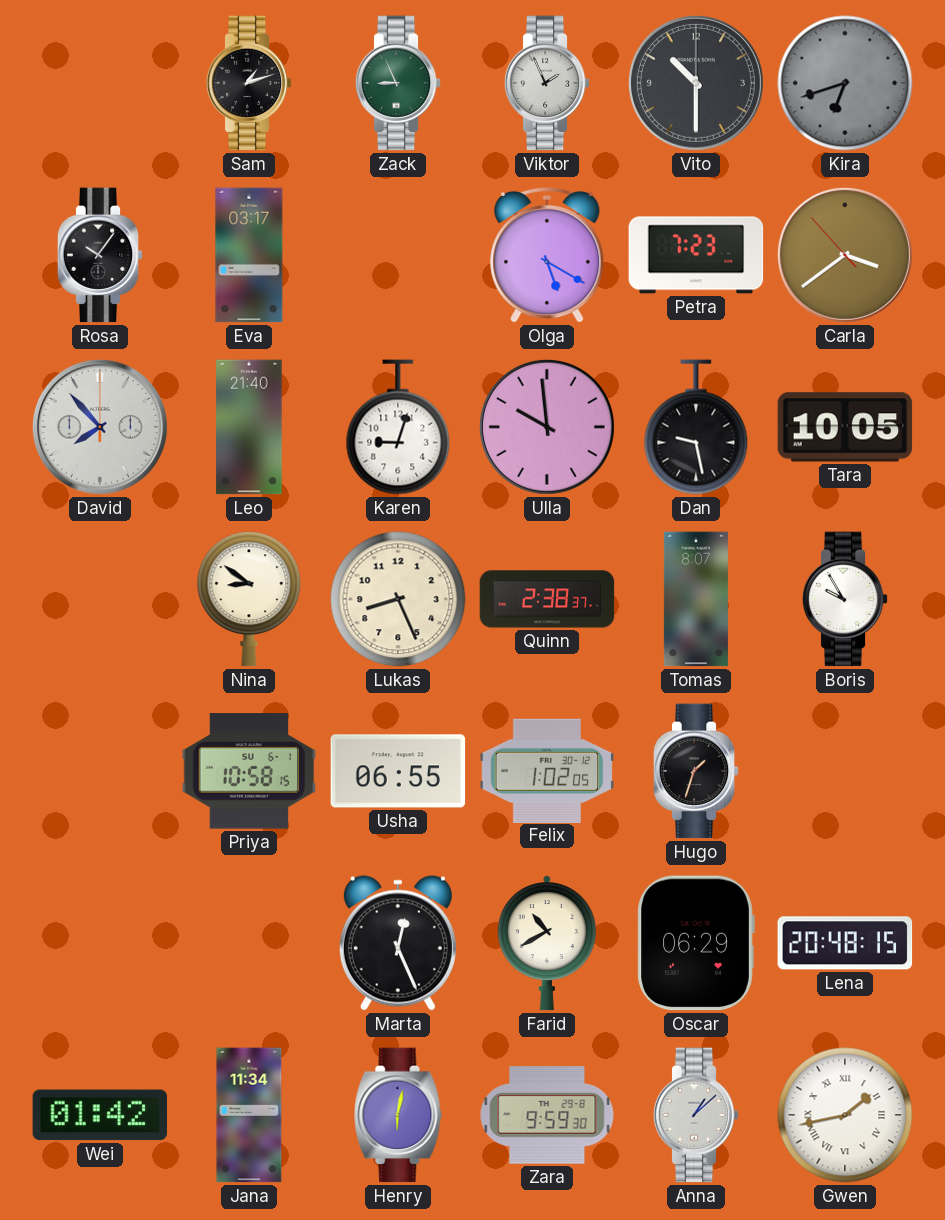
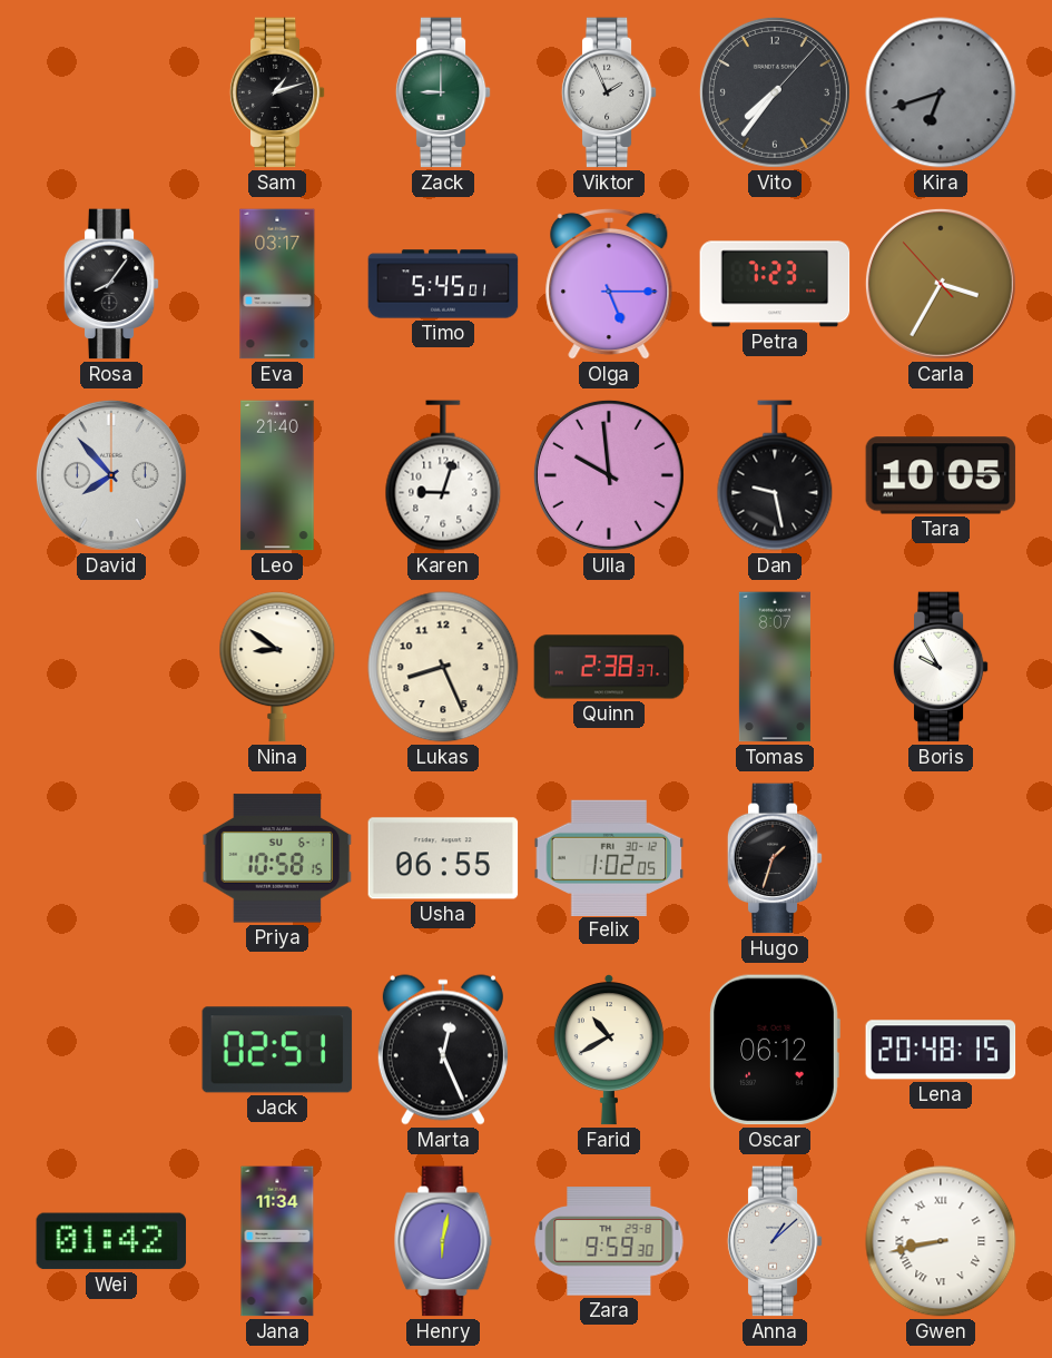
Zack: 8:56 -> 9:00
Vito: 10:30 -> 7:36
Rosa: 10:06 -> 8:06
Timo: none -> 5:45
Olga: 5:20 -> 5:15
Carla: 3:38 -> 3:34
Jack: none -> 02:51
Oscar: 06:29 -> 06:12
Gwen: 1:43 -> 8:43
